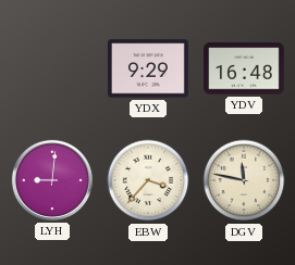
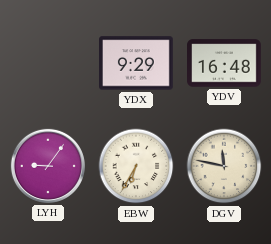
LYH: 9:01 -> 9:06
EBW: 3:37 -> 6:35
